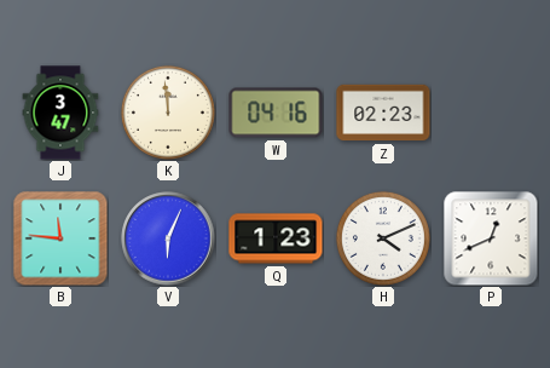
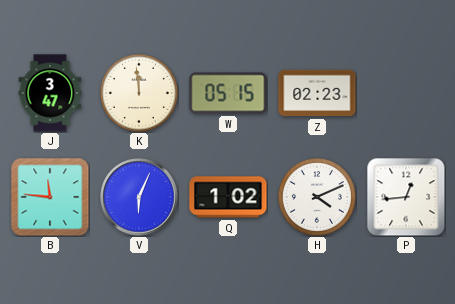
W: 04:16 -> 05:15
Q: 1:23 -> 1:02
P: 12:41 -> 12:44
